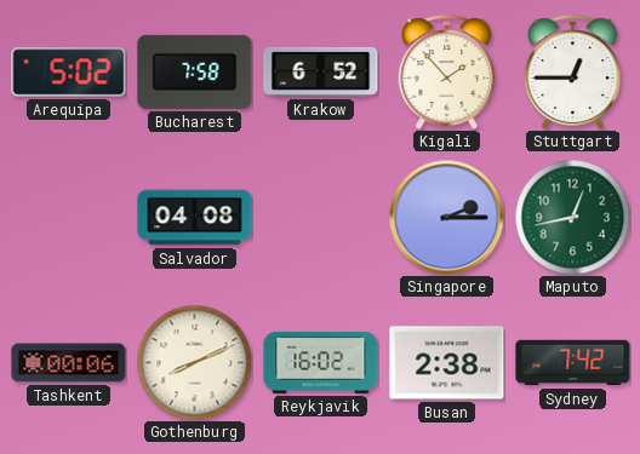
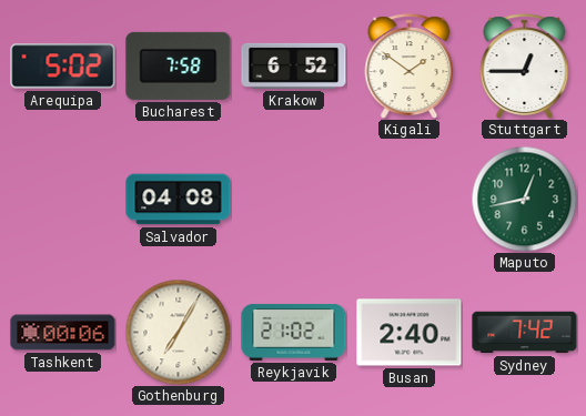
Kigali: 1:53 -> 1:51
Singapore: 2:15 -> none
Gothenburg: 8:11 -> 7:05
Reykjavik: 16:02 -> 21:02
Busan: 2:38 -> 2:40
